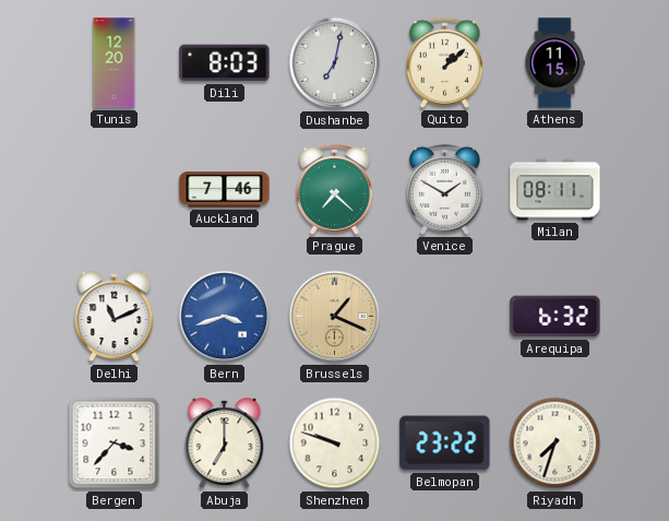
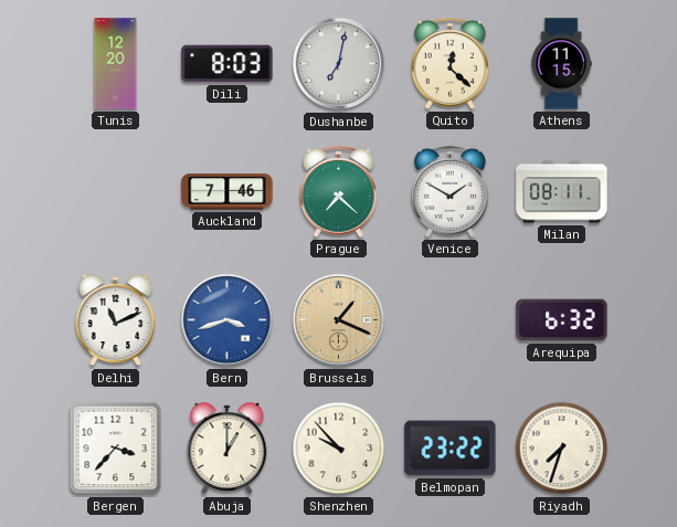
Quito: 1:08 -> 12:22
Abuja: 7:00 -> 1:00
Shenzhen: 9:48 -> 9:53
